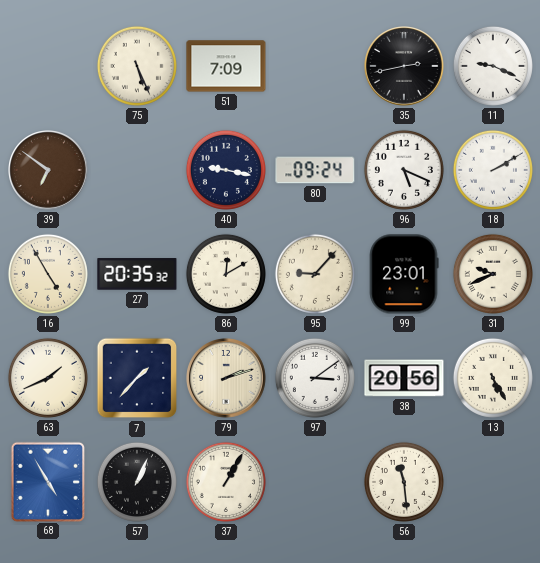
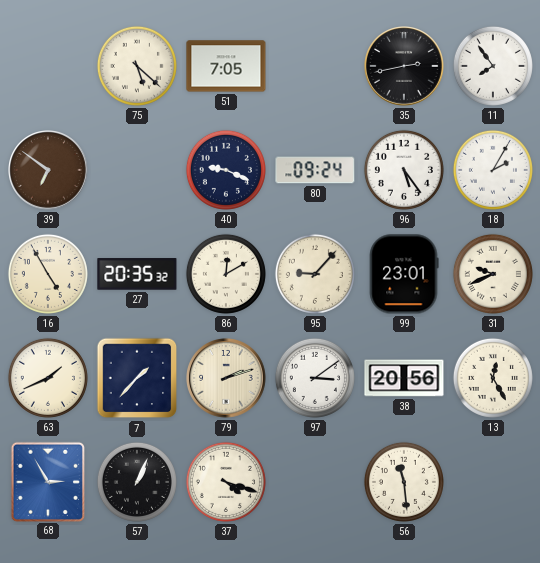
75: 5:26 -> 5:22
51: 7:09 -> 7:05
11: 9:19 -> 7:54
40: 9:17 -> 9:19
96: 5:19 -> 5:24
18: 2:10 -> 2:05
13: 5:25 -> 12:25
68: 4:55 -> 2:55
37: 1:05 -> 4:18
